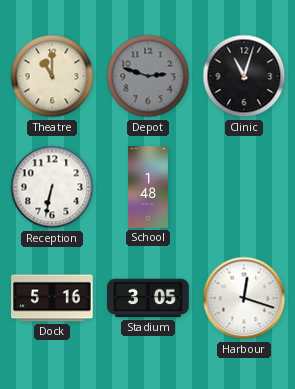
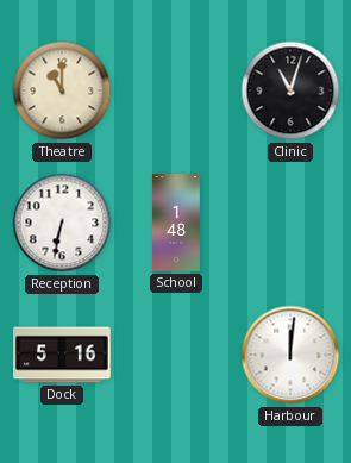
Depot: 2:48 -> none
Stadium: 3:05 -> none
Harbour: 12:18 -> 12:01
